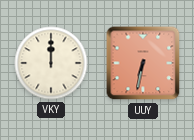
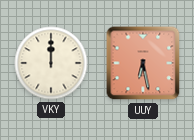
UUY: 6:32 -> 6:28
